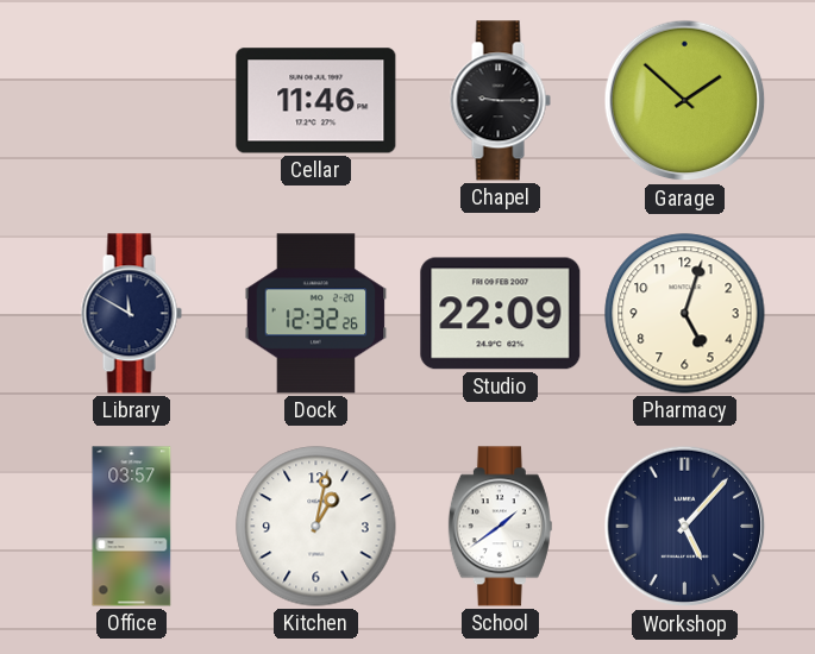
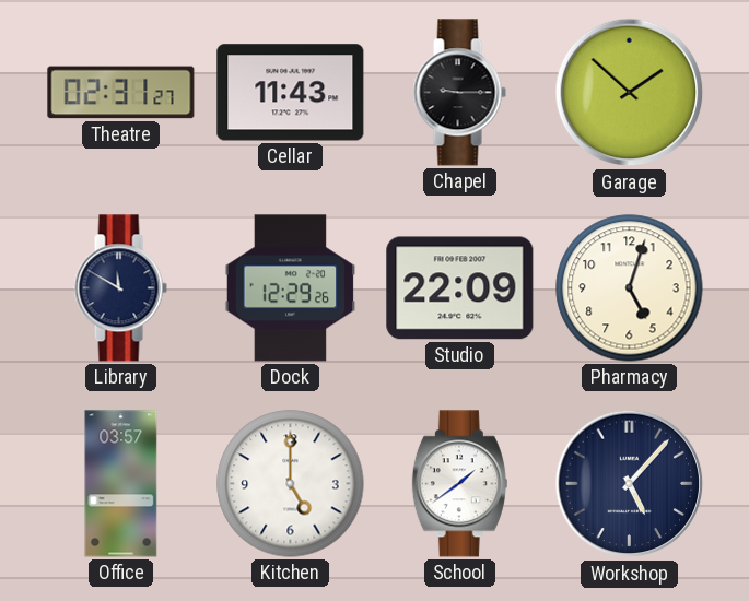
Theatre: none -> 02:31
Cellar: 11:46 -> 11:43
Dock: 12:32 -> 12:29
Kitchen: 1:02 -> 5:00
